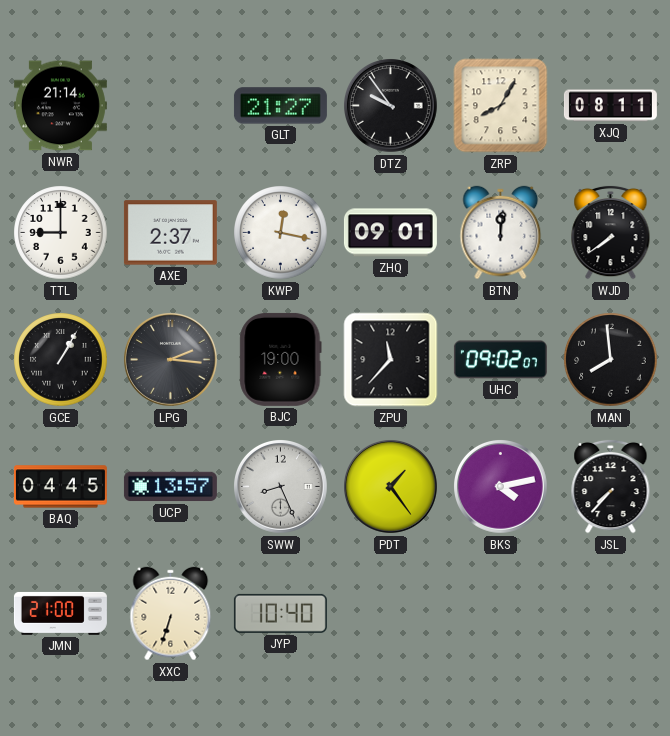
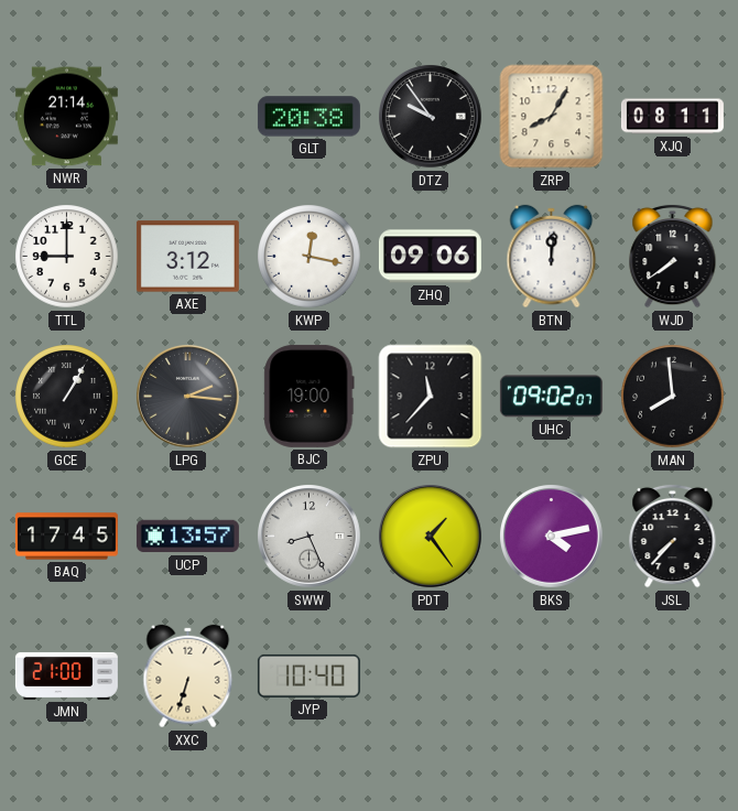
GLT: 21:27 -> 20:38
AXE: 2:37 -> 3:12
ZHQ: 09:01 -> 09:06
BAQ: 04:45 -> 17:45
